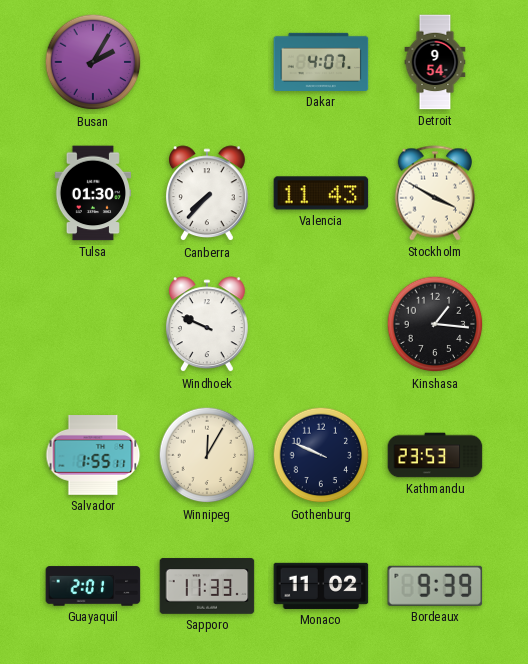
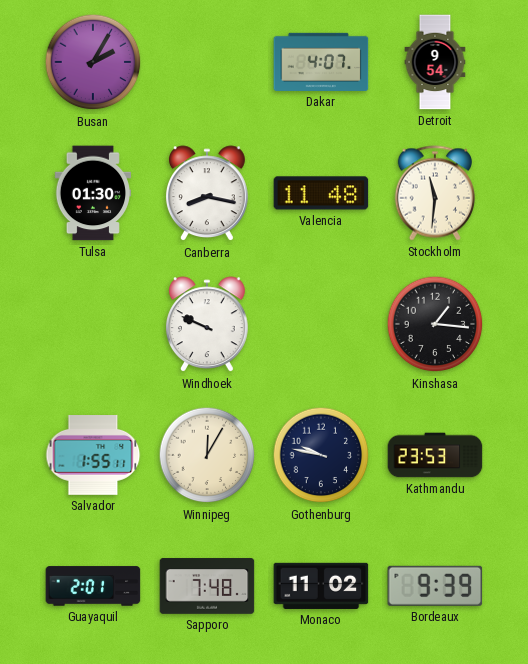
Canberra: 7:37 -> 8:17
Valencia: 11:43 -> 11:48
Stockholm: 3:50 -> 11:31
Gothenburg: 9:49 -> 9:47
Sapporo: 11:33 -> 7:48
